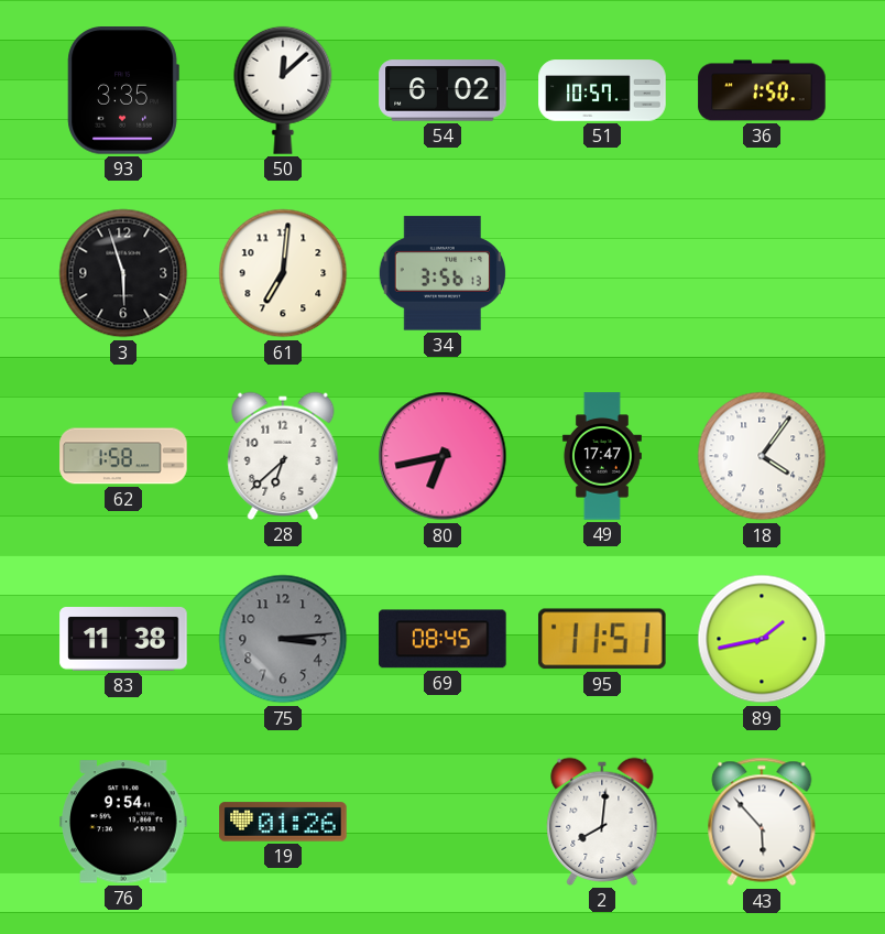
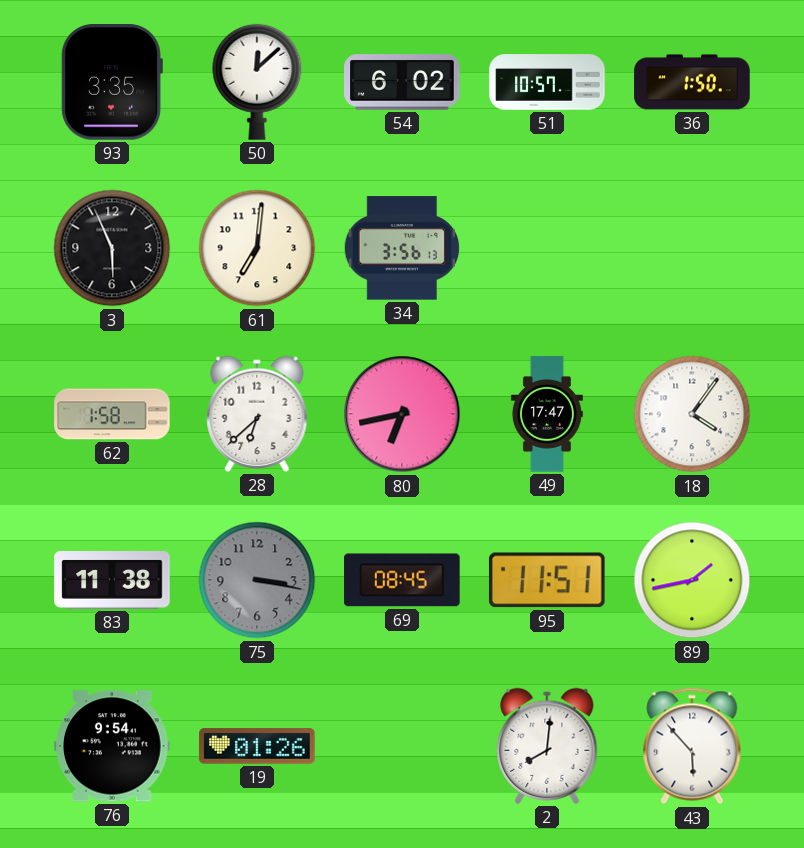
3: 5:57 -> 5:56
75: 3:14 -> 3:17
